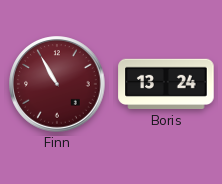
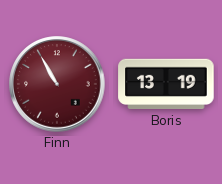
Boris: 13:24 -> 13:19
